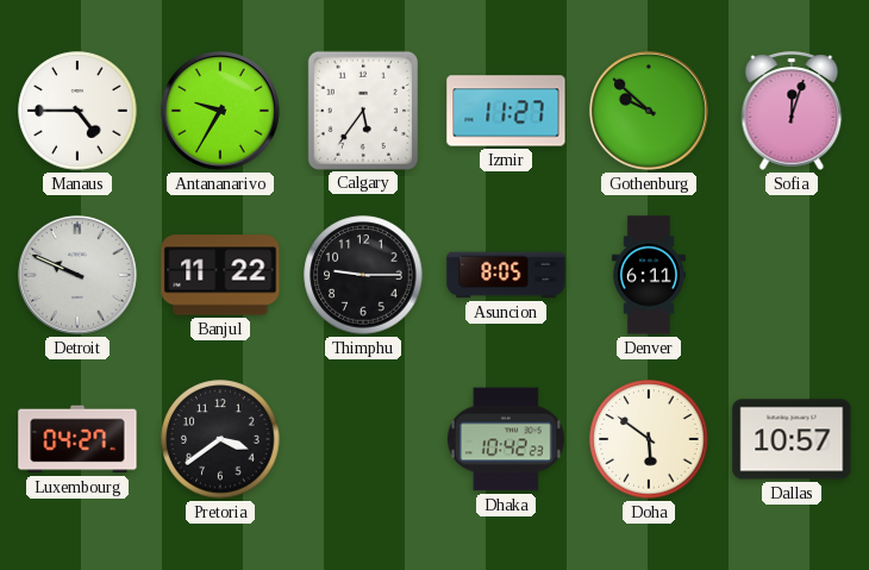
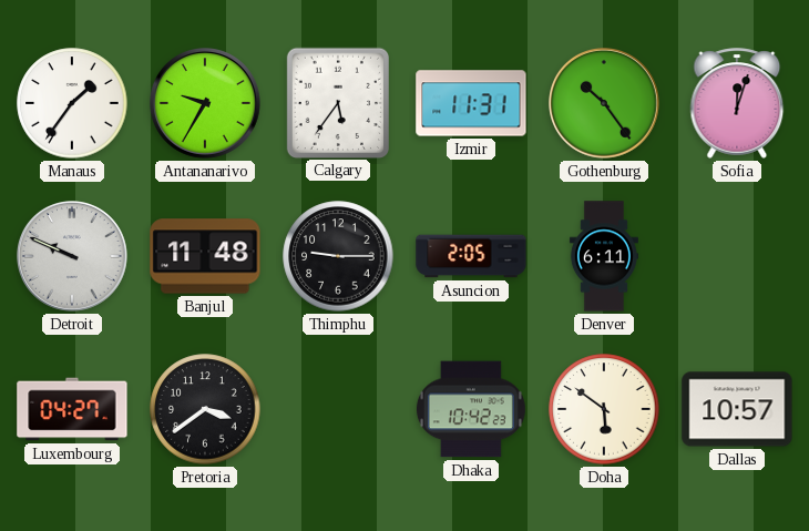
Manaus: 4:45 -> 1:36
Izmir: 11:27 -> 11:31
Gothenburg: 9:52 -> 10:24
Banjul: 11:22 -> 11:48
Asuncion: 8:05 -> 2:05
